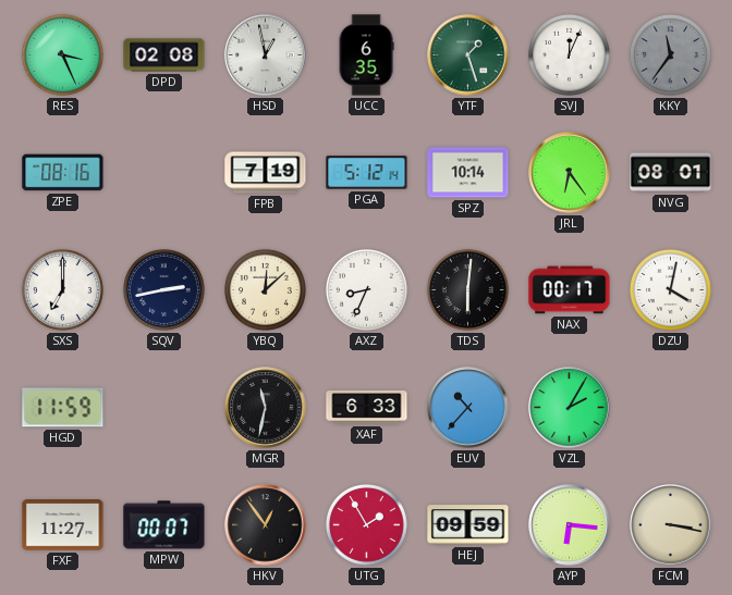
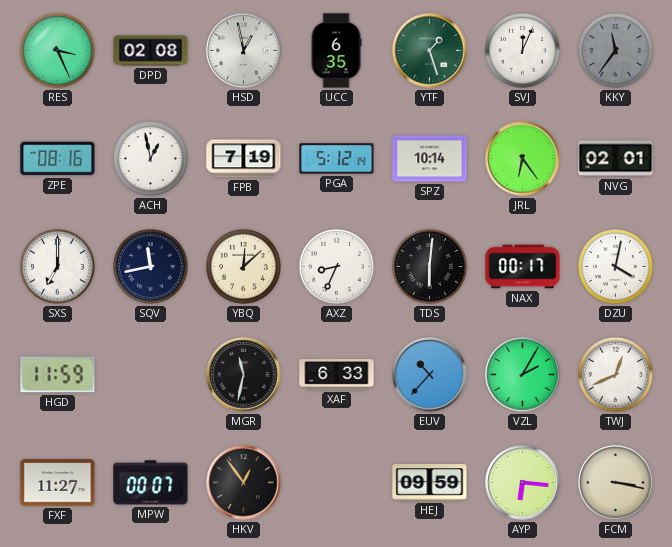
ACH: none -> 12:58
NVG: 08:01 -> 02:01
SQV: 2:43 -> 11:43
TWJ: none -> 12:41
UTG: 1:55 -> none
